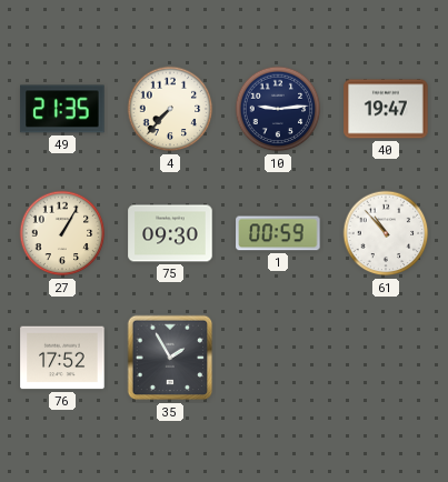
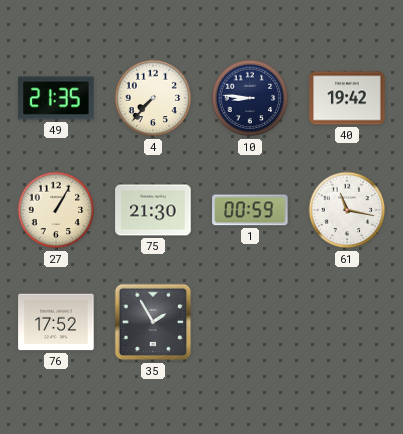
10: 9:14 -> 8:46
40: 19:47 -> 19:42
75: 09:30 -> 21:30
61: 10:53 -> 11:17
